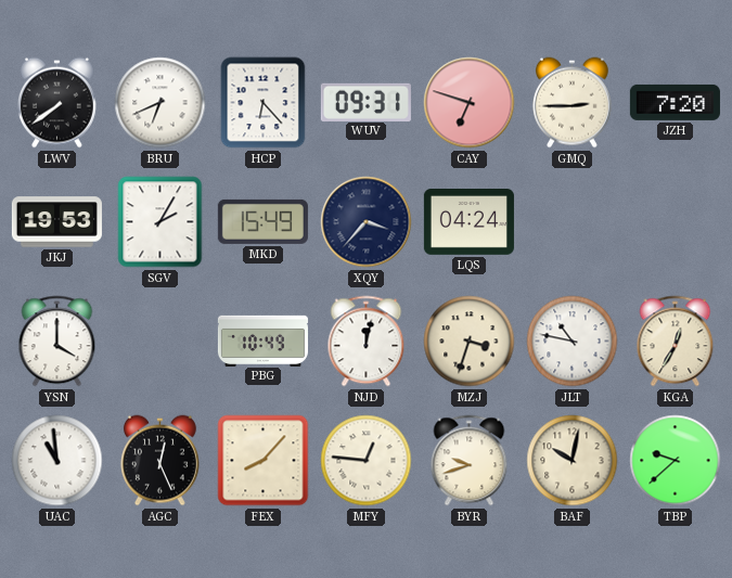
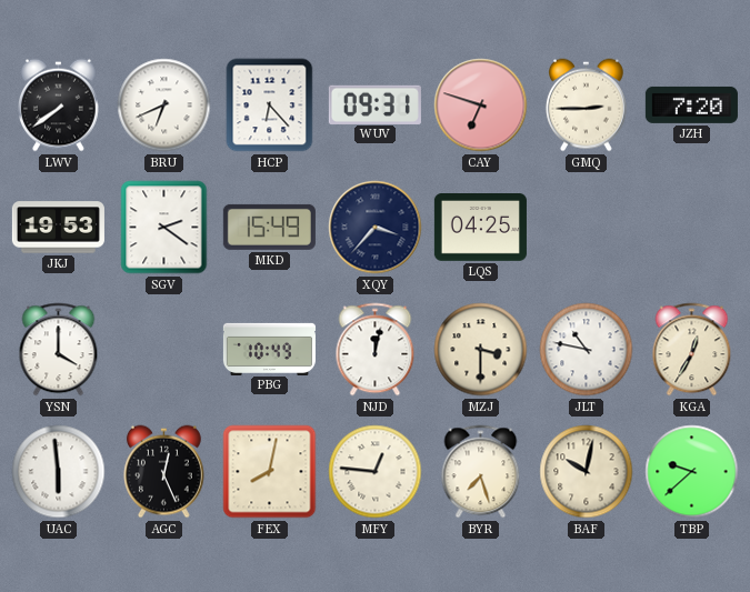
SGV: 2:05 -> 2:21
LQS: 04:24 -> 04:25
MZJ: 3:33 -> 3:30
UAC: 10:59 -> 5:59
FEX: 8:07 -> 8:02
BYR: 9:42 -> 7:27
